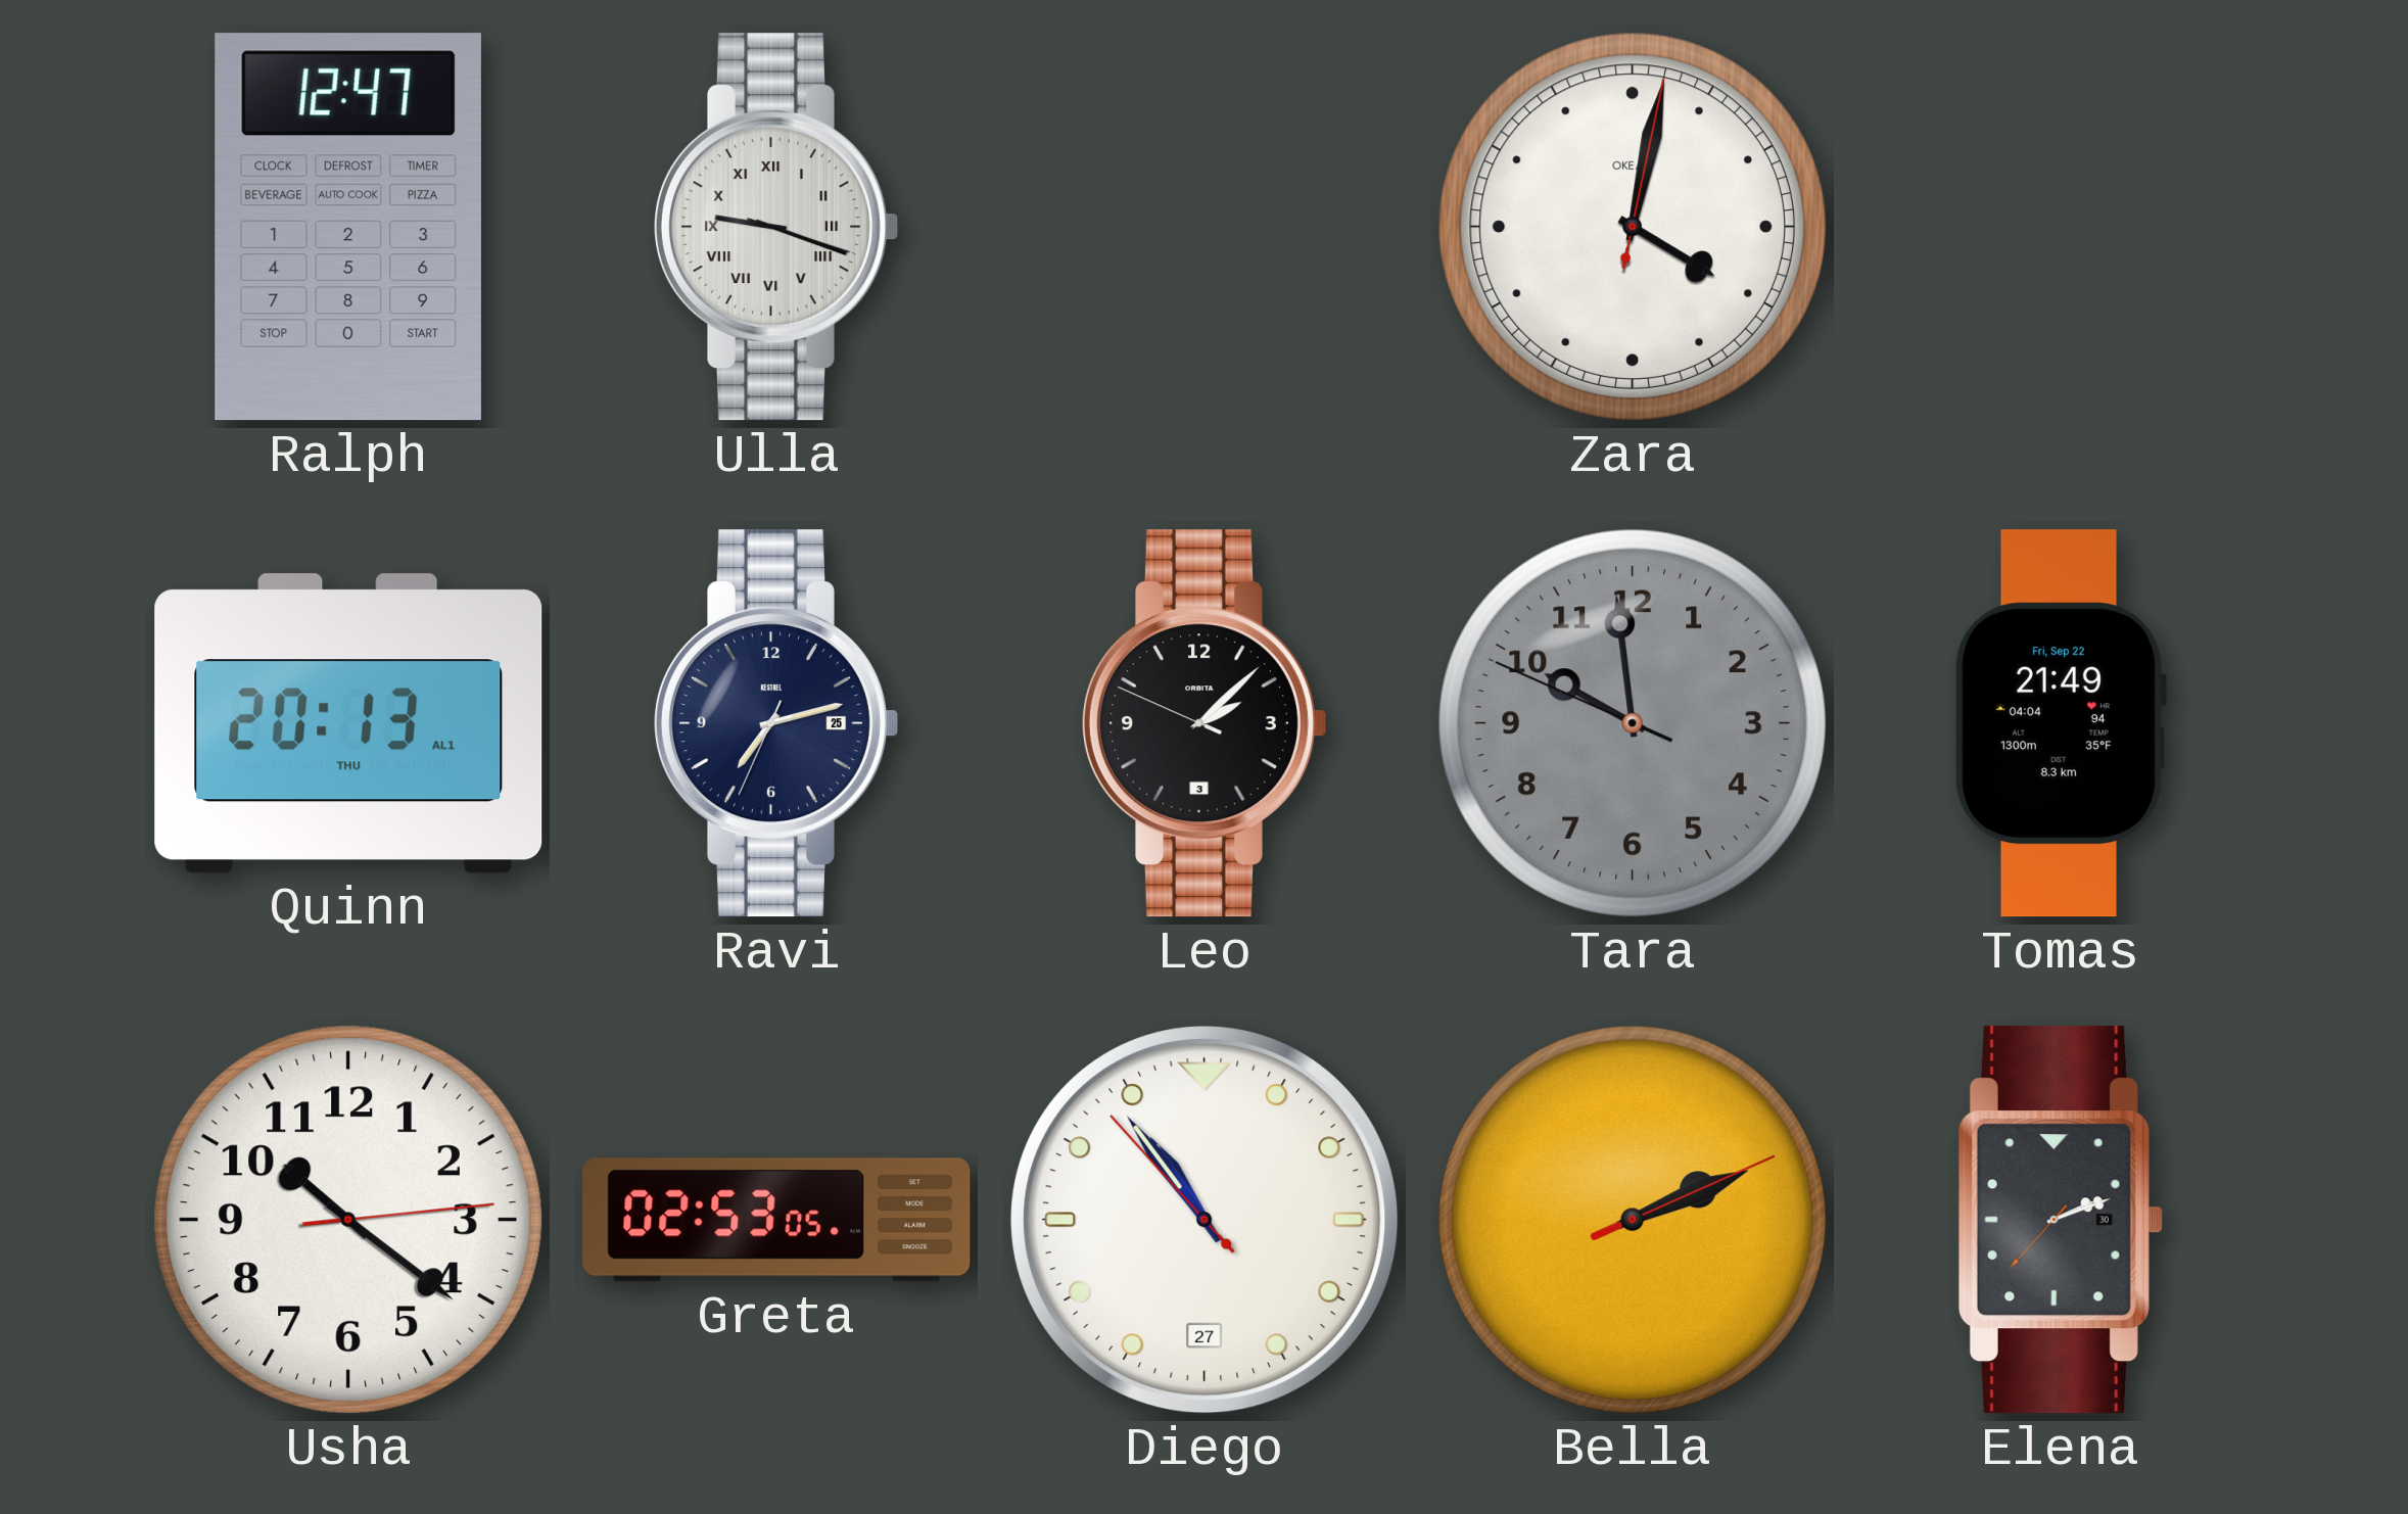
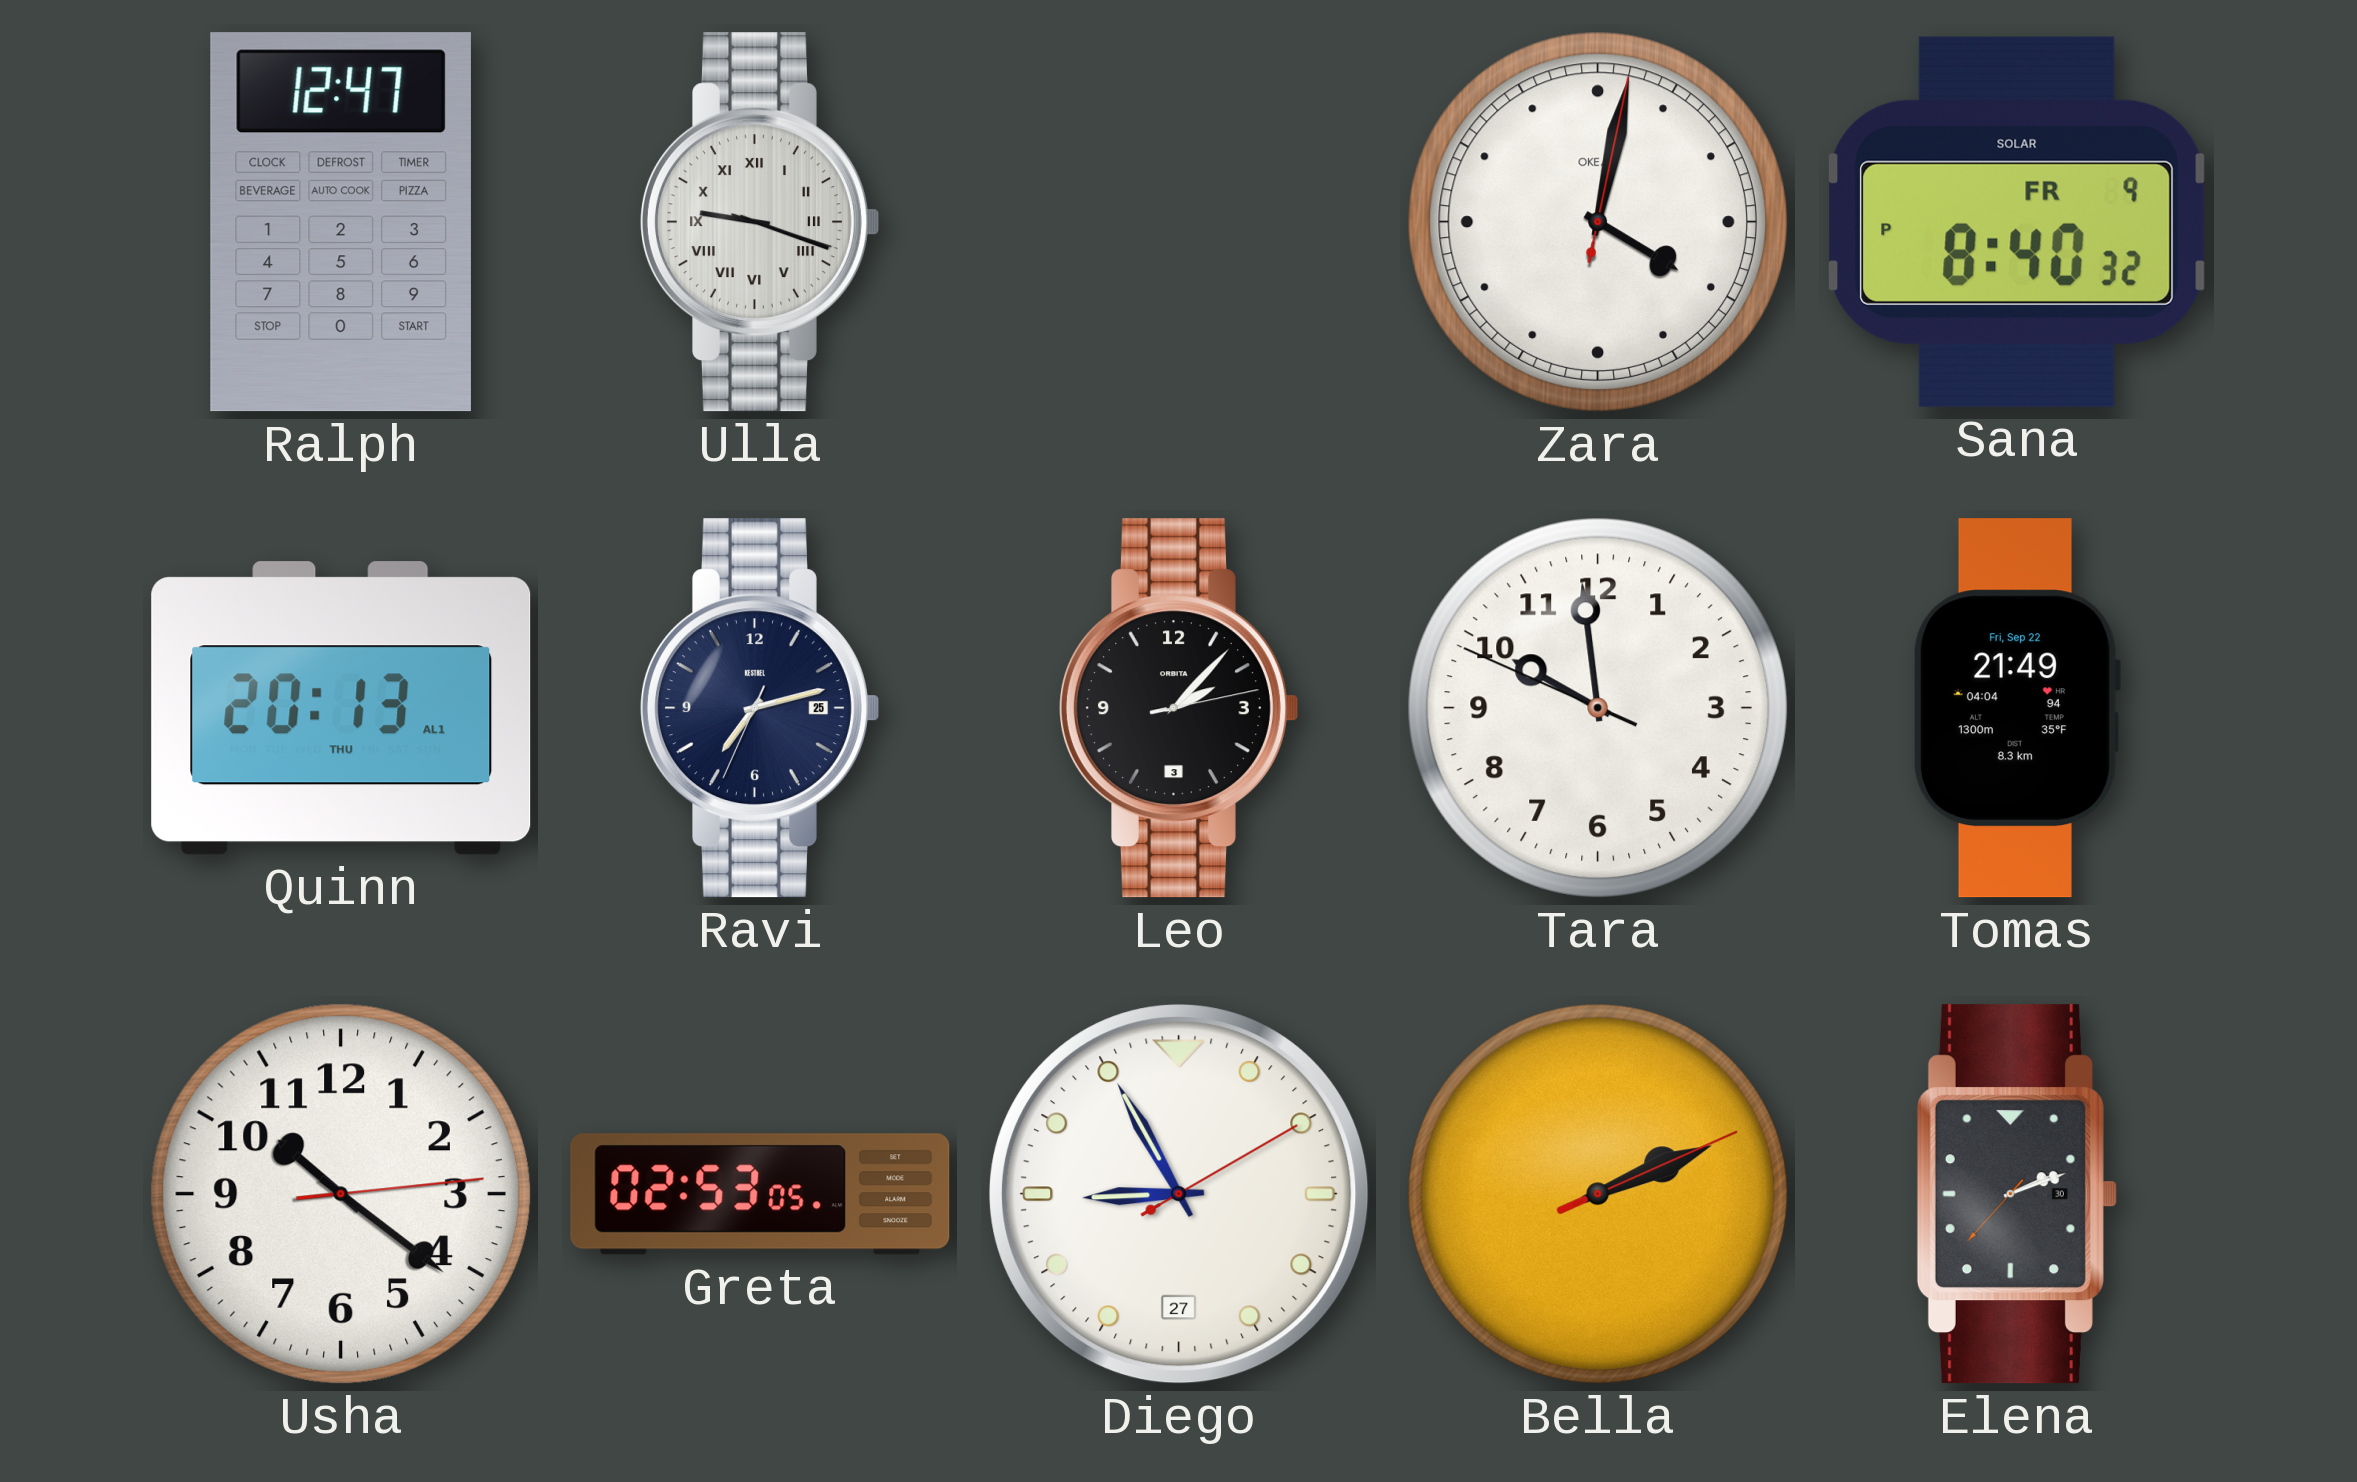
Sana: none -> 8:40
Leo: 2:07:49 -> 2:07:13
Tara dial: grey -> white
Diego: 10:53 -> 8:55
